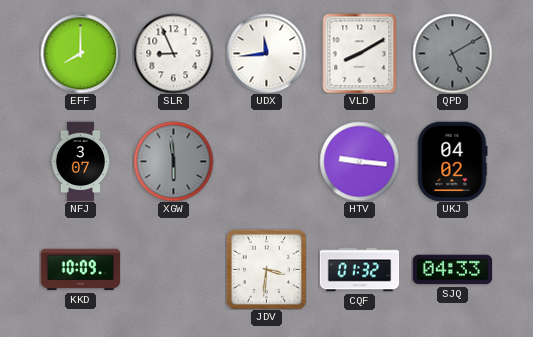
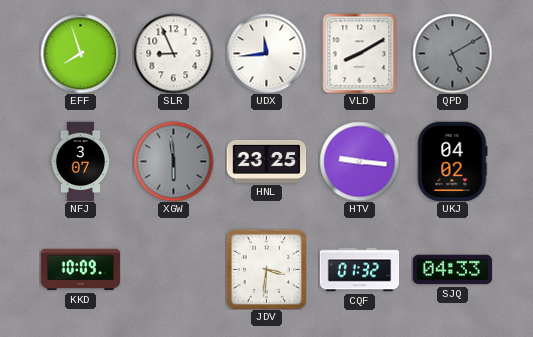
EFF: 8:00 -> 7:57
HNL: none -> 23:25
